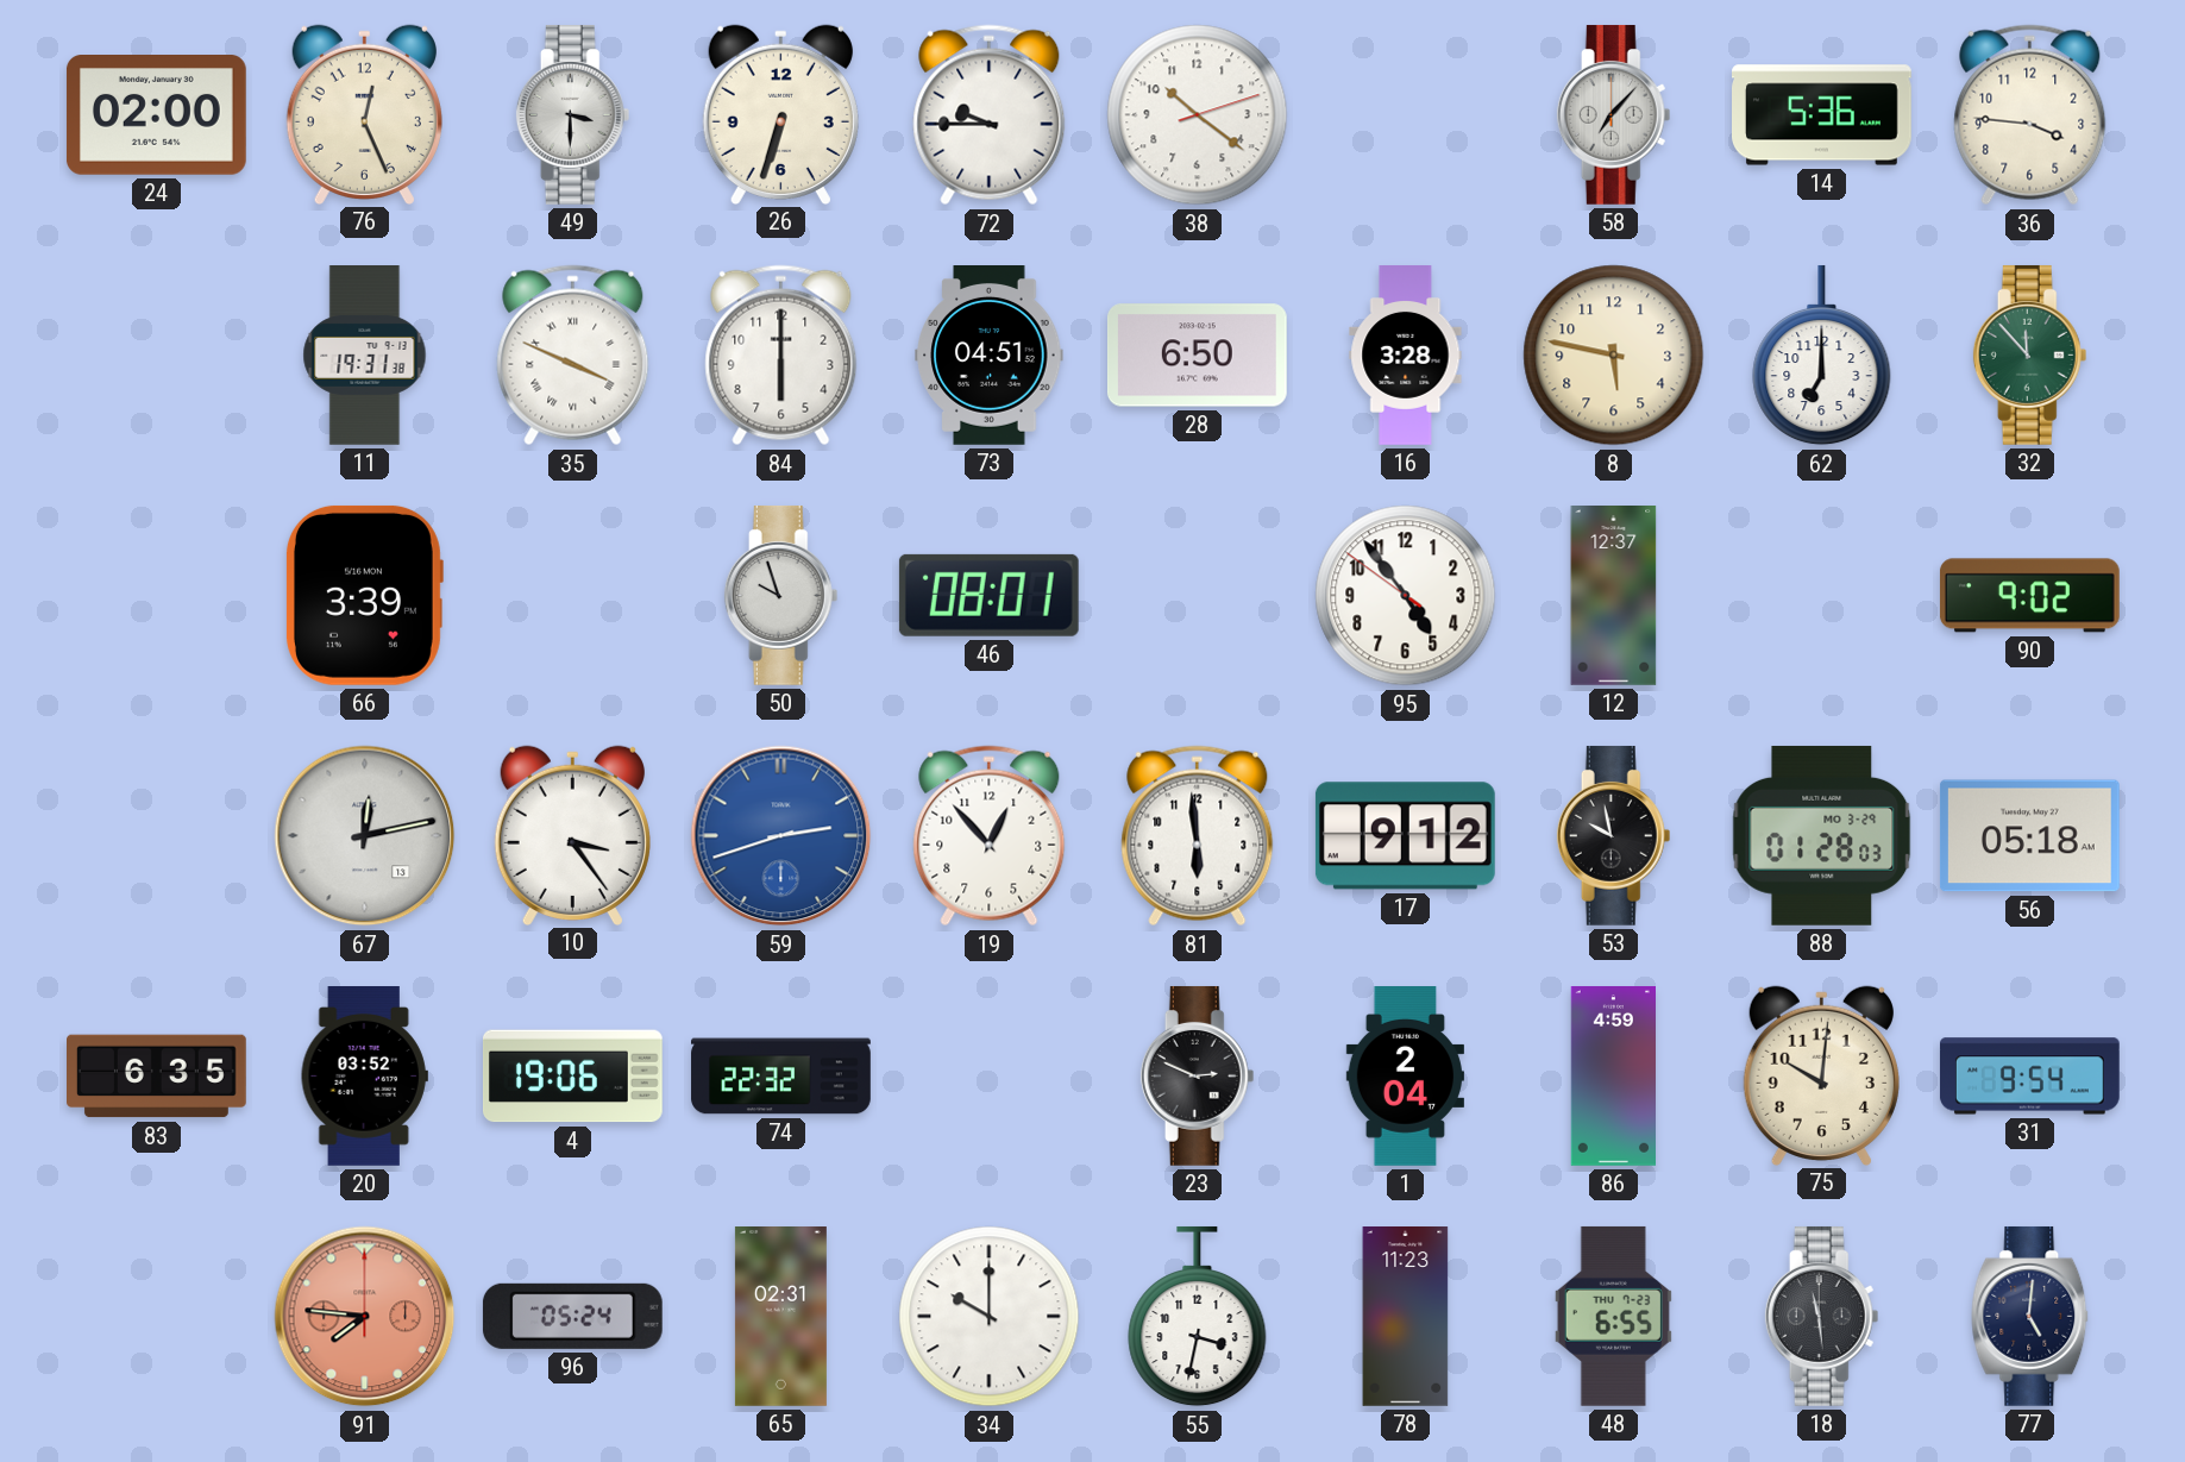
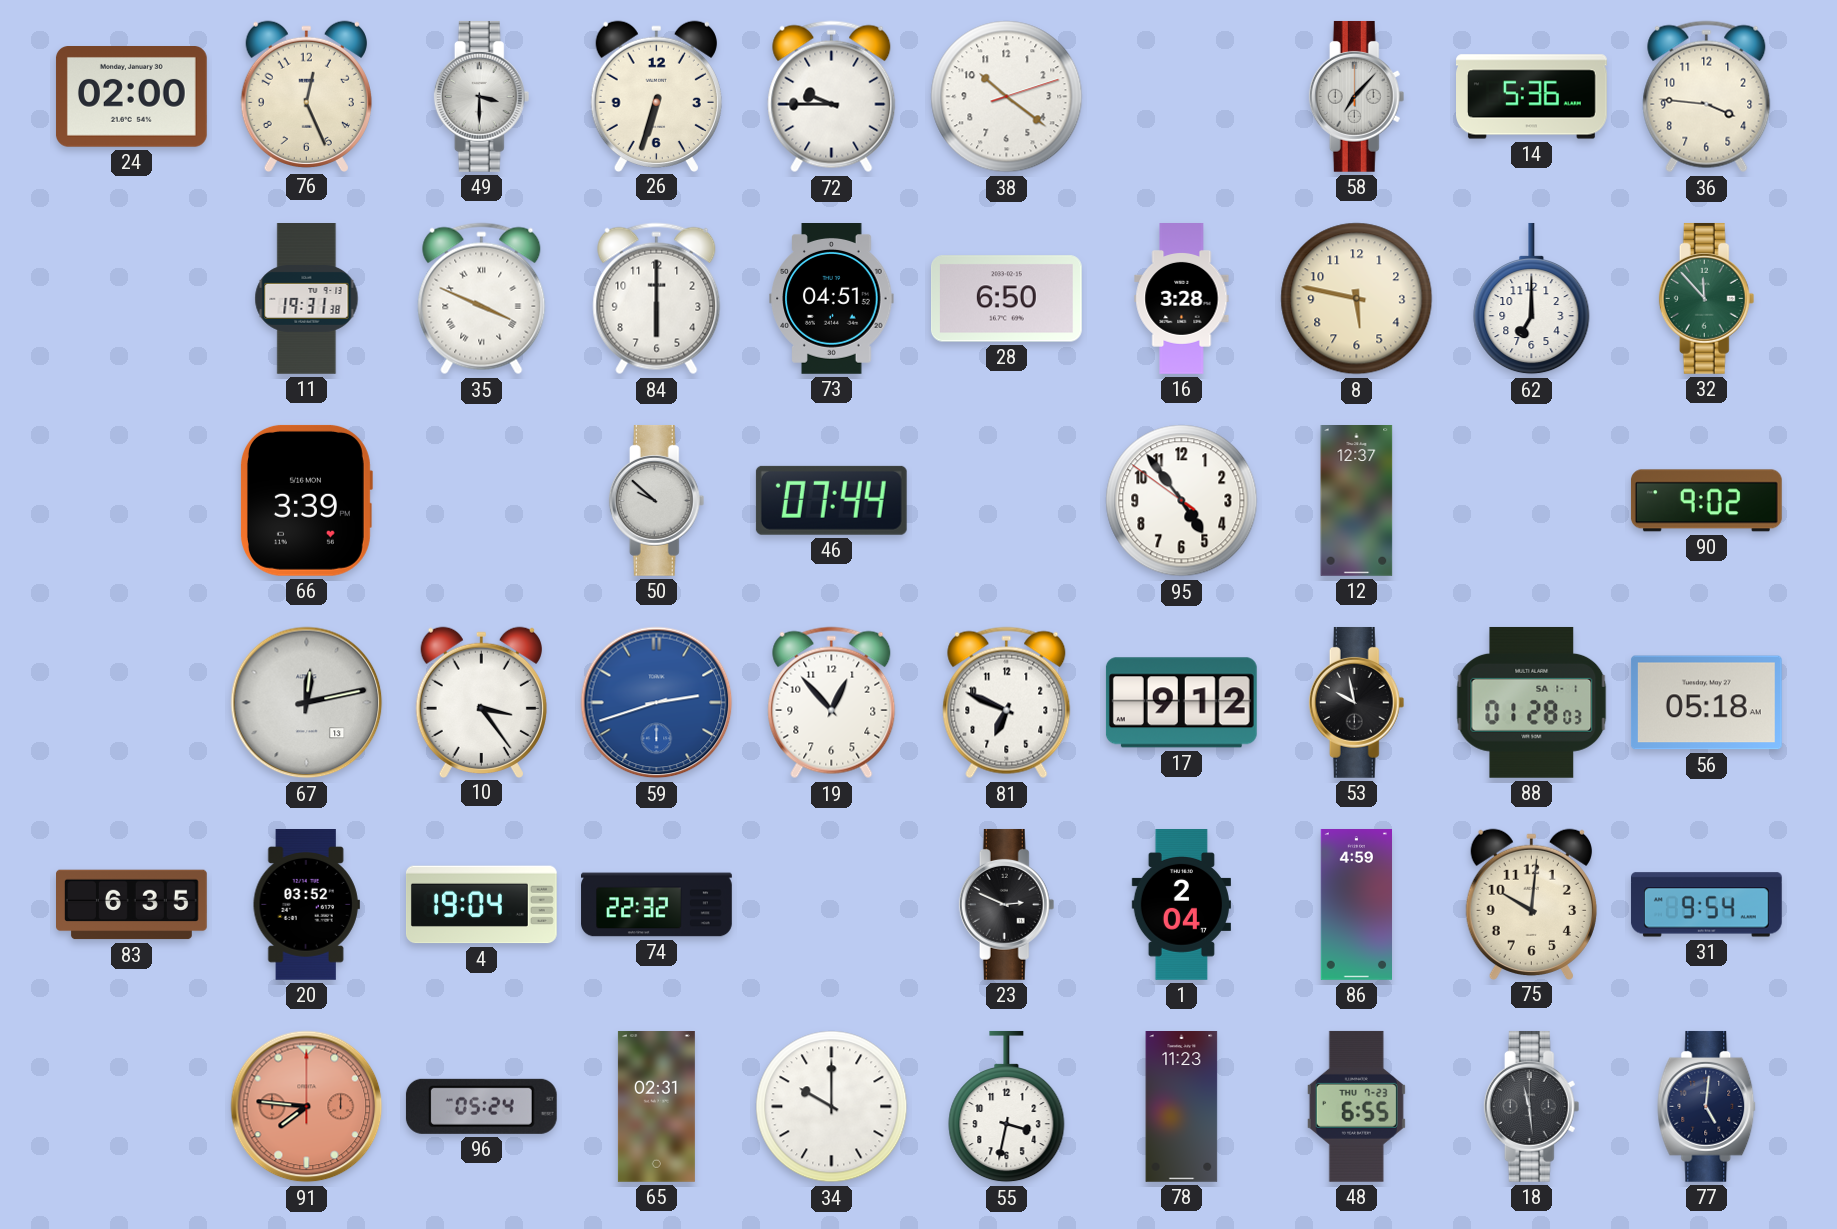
50: 9:57 -> 9:52
46: 08:01 -> 07:44
81: 5:59 -> 6:49
88 date: MO 3-29 -> SA 1-1
4: 19:06 -> 19:04
